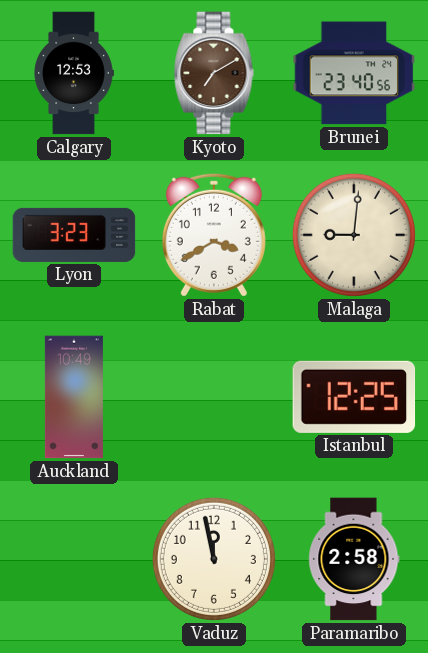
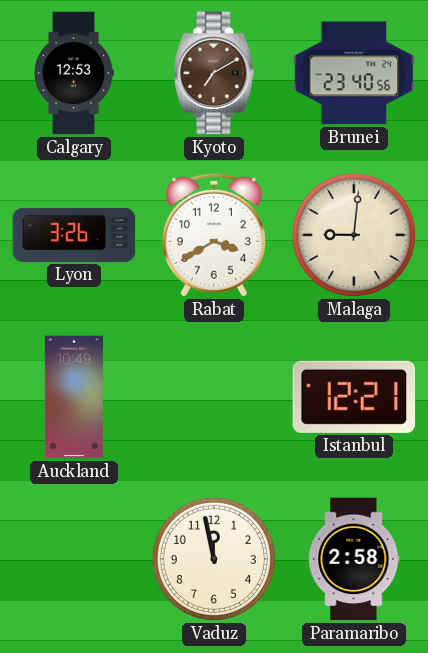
Lyon: 3:23 -> 3:26
Istanbul: 12:25 -> 12:21
